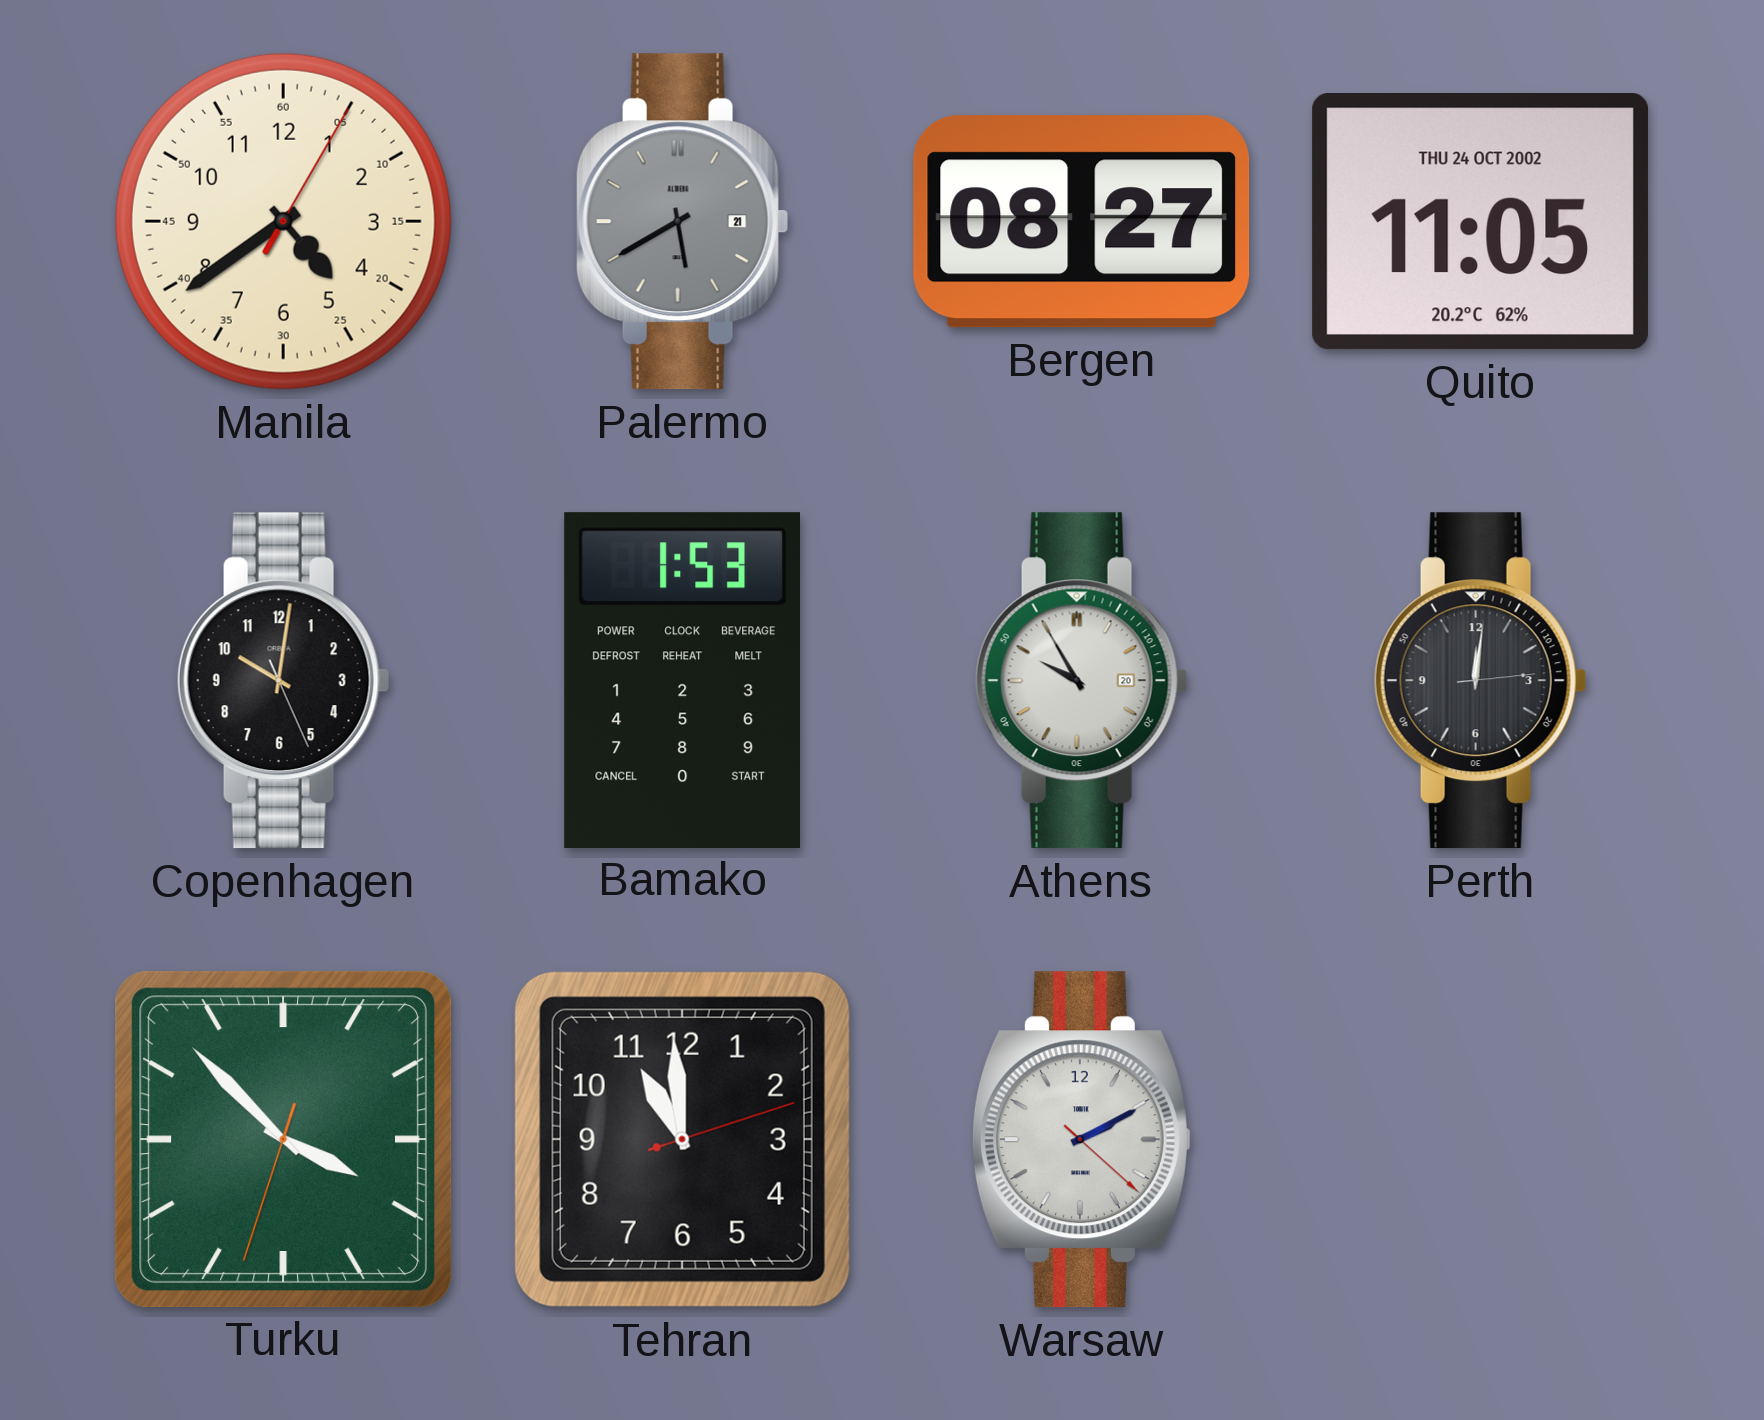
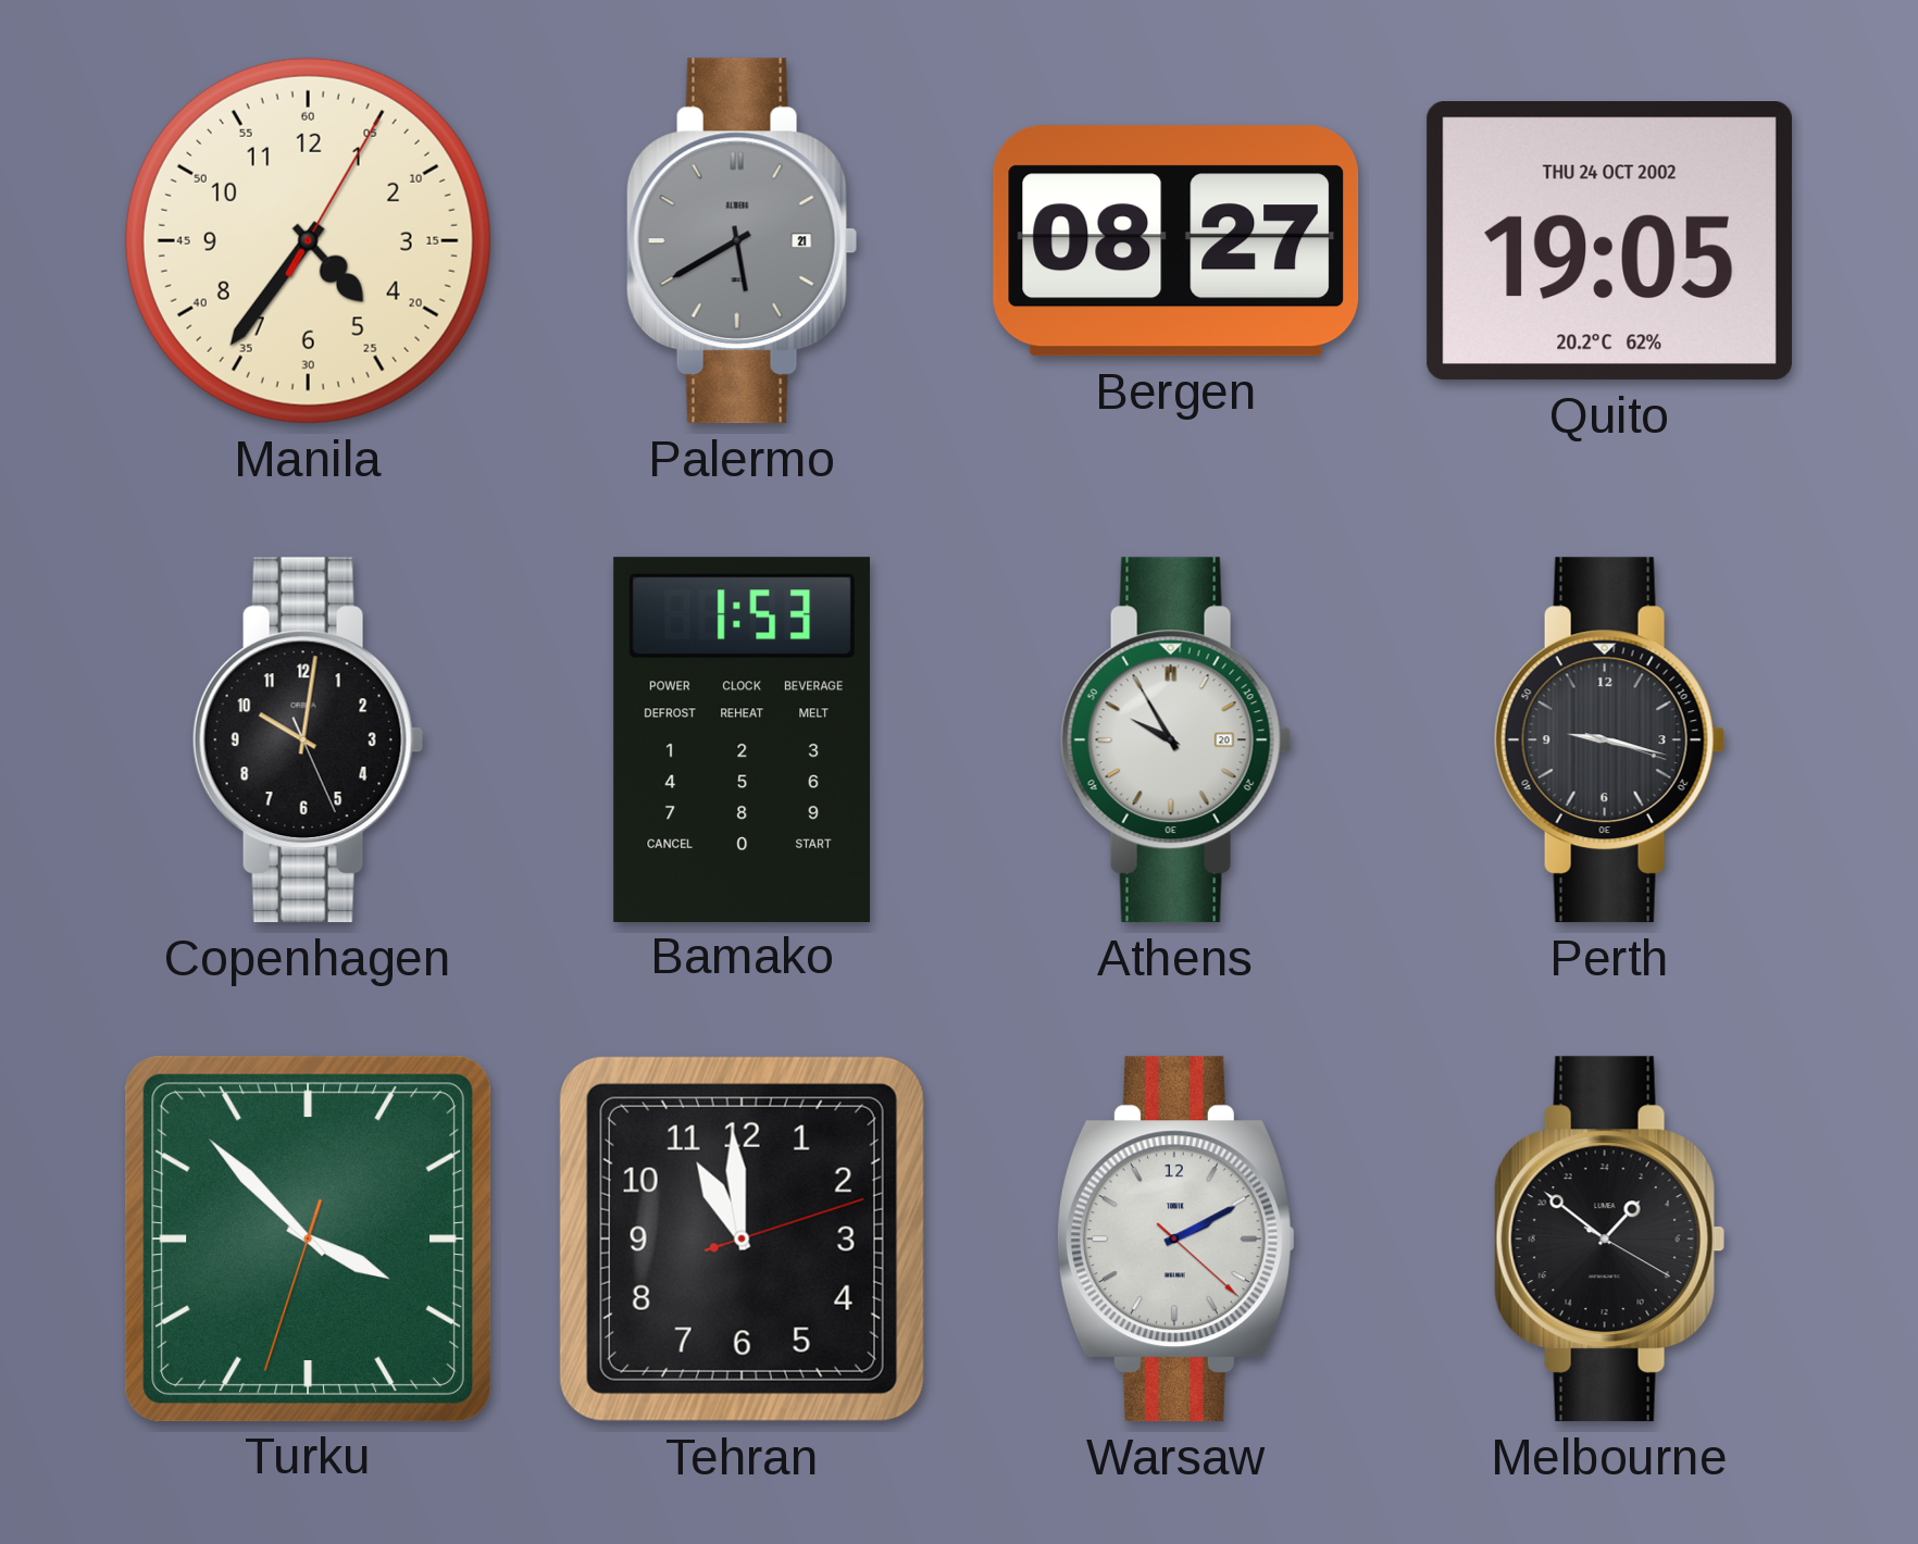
Manila: 4:39 -> 4:36
Quito: 11:05 -> 19:05
Perth: 12:01 -> 9:17
Melbourne: none -> 2:51
